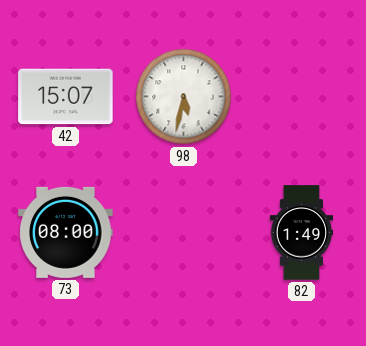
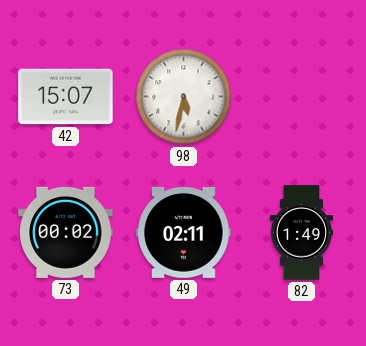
73: 08:00 -> 00:02
49: none -> 02:11
